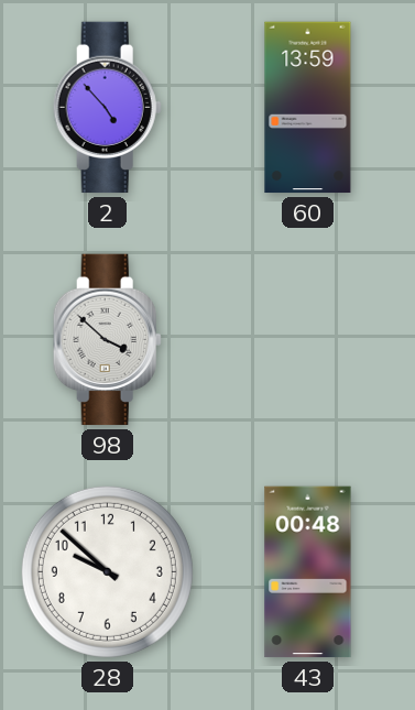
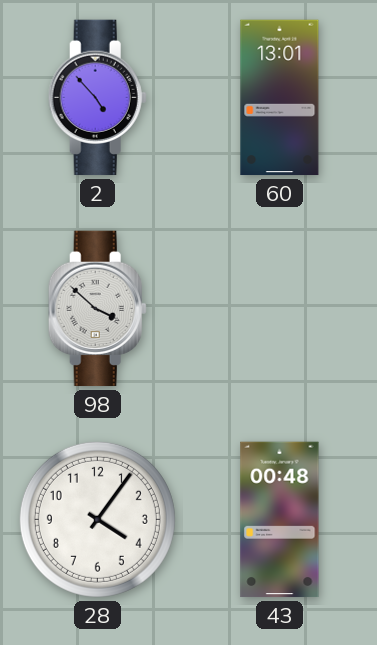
60: 13:59 -> 13:01
28: 9:52 -> 4:06
